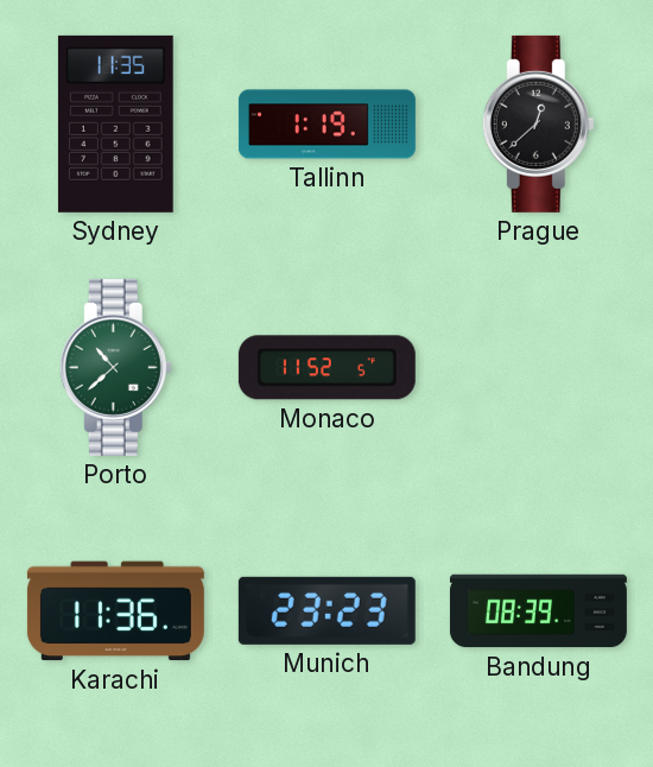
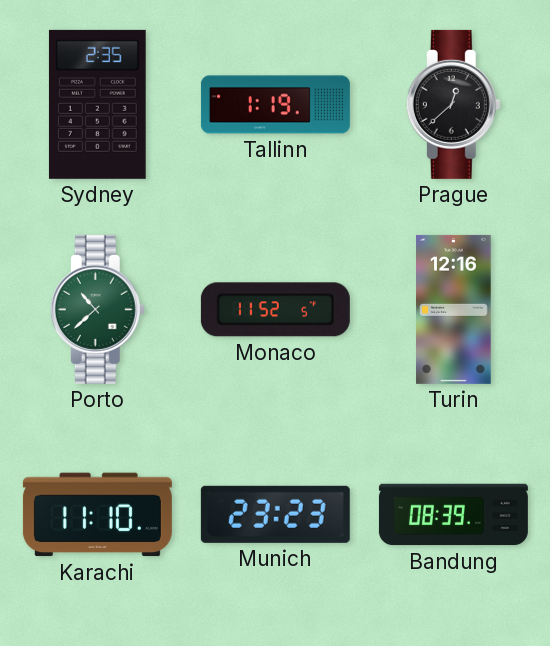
Sydney: 11:35 -> 2:35
Turin: none -> 12:16
Karachi: 11:36 -> 11:10
